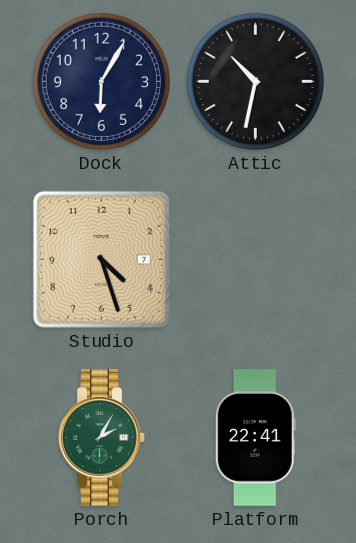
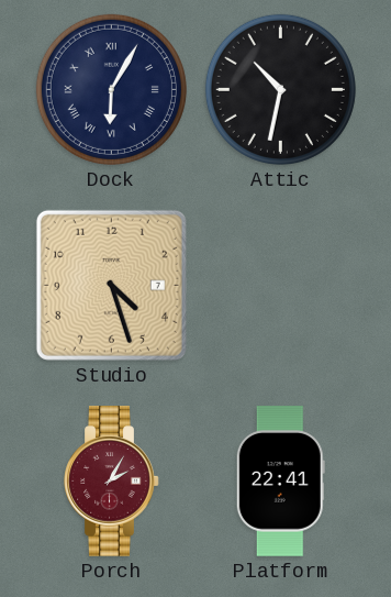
Dock numerals: Arabic -> Roman
Porch dial: green -> burgundy
